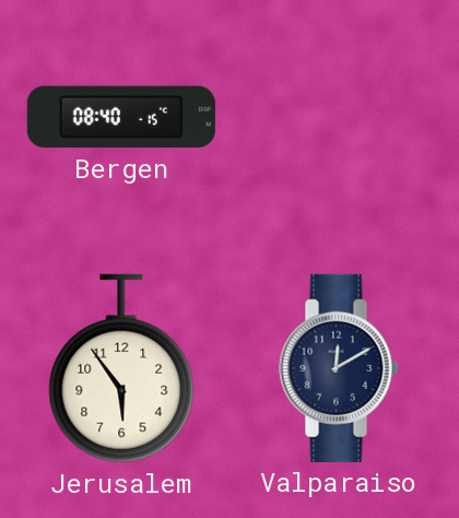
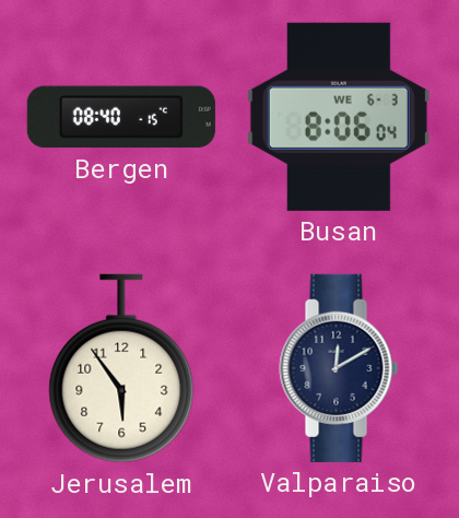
Busan: none -> 8:06
